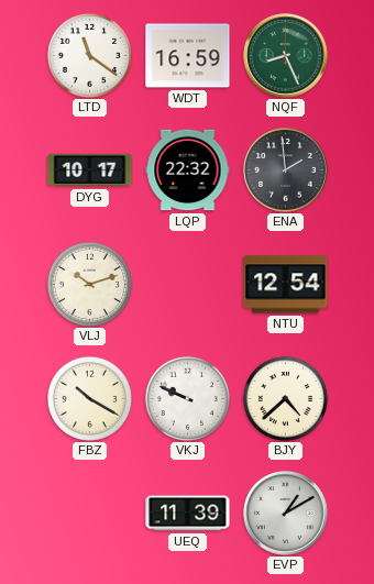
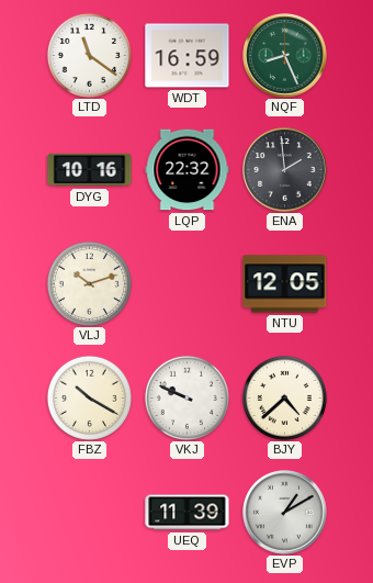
DYG: 10:17 -> 10:16
NTU: 12:54 -> 12:05
